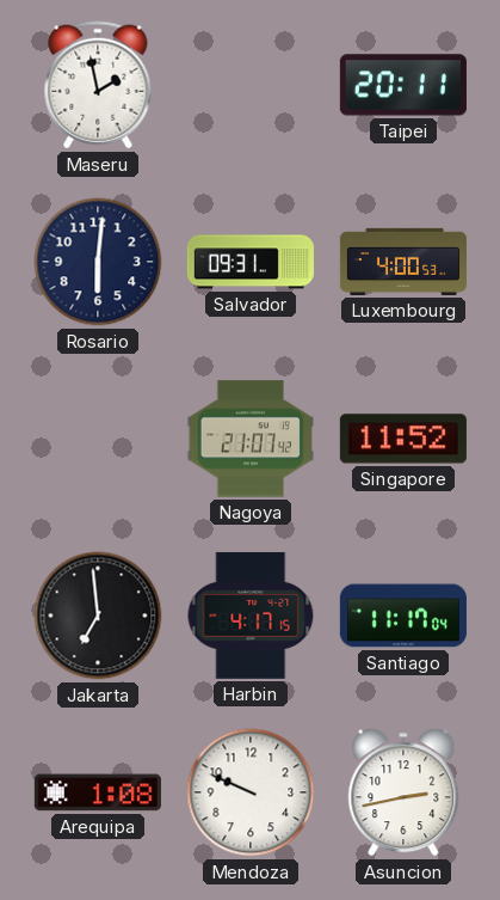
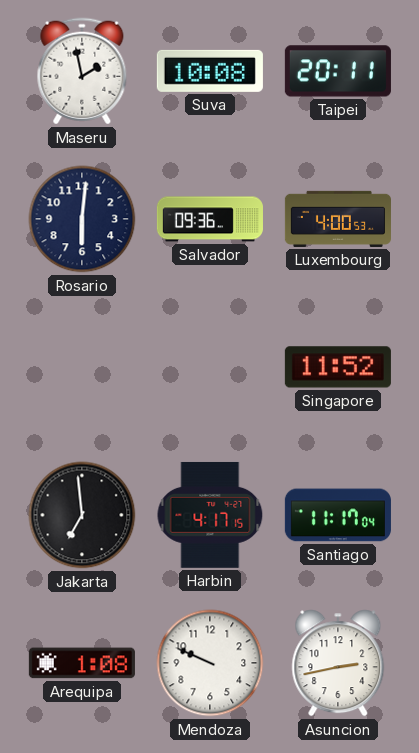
Suva: none -> 10:08
Salvador: 09:31 -> 09:36
Nagoya: 21:07 -> none
